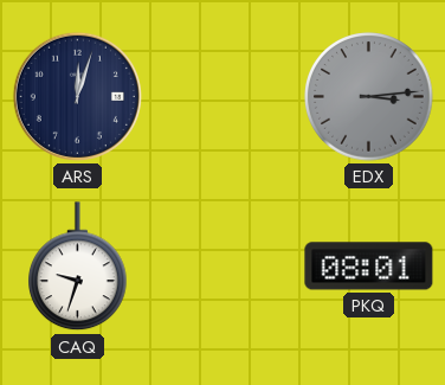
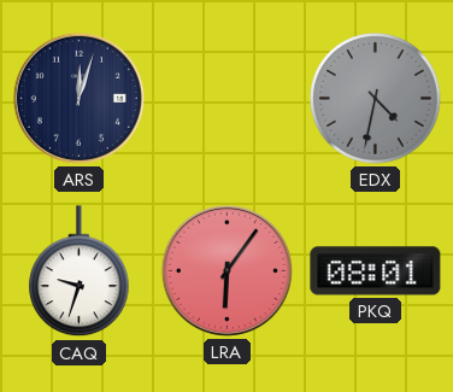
EDX: 3:14 -> 4:32
LRA: none -> 6:06
